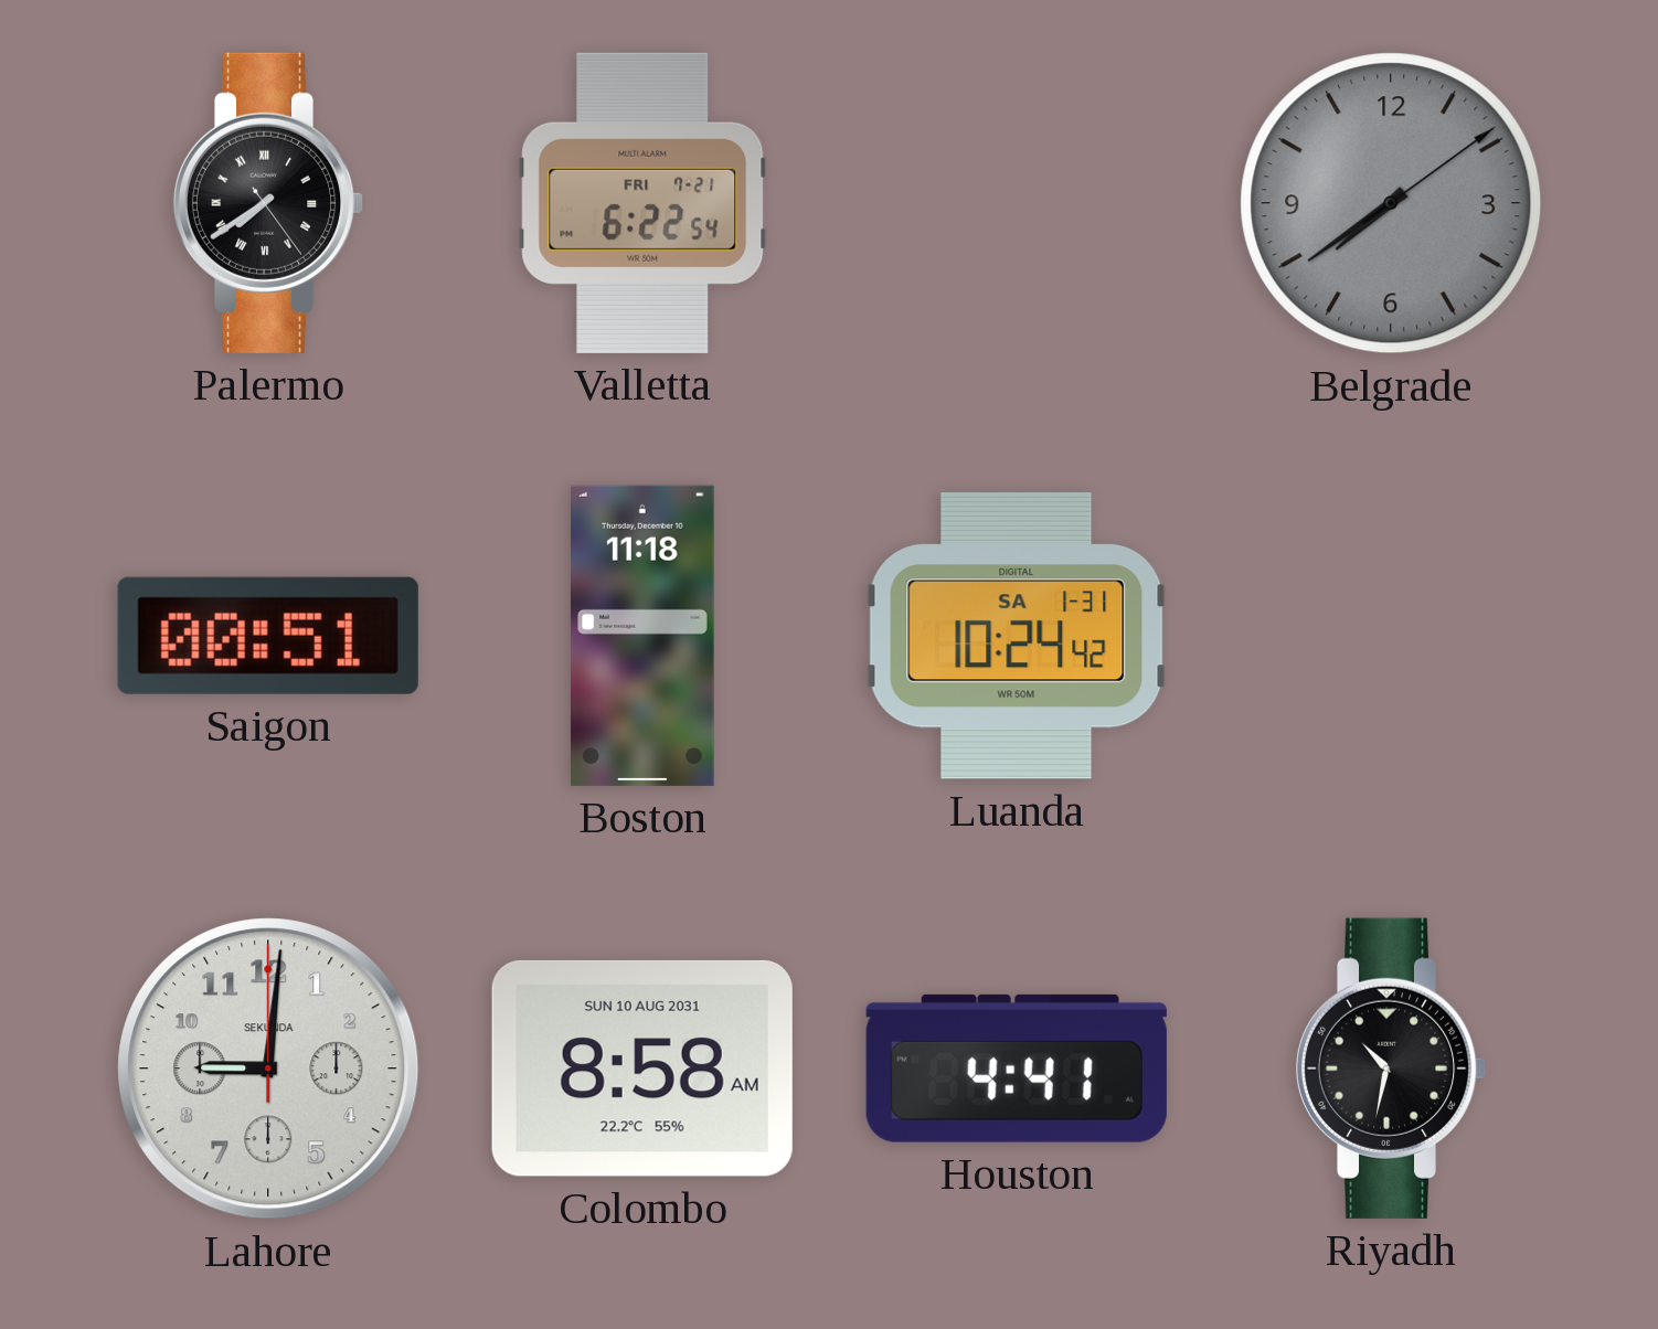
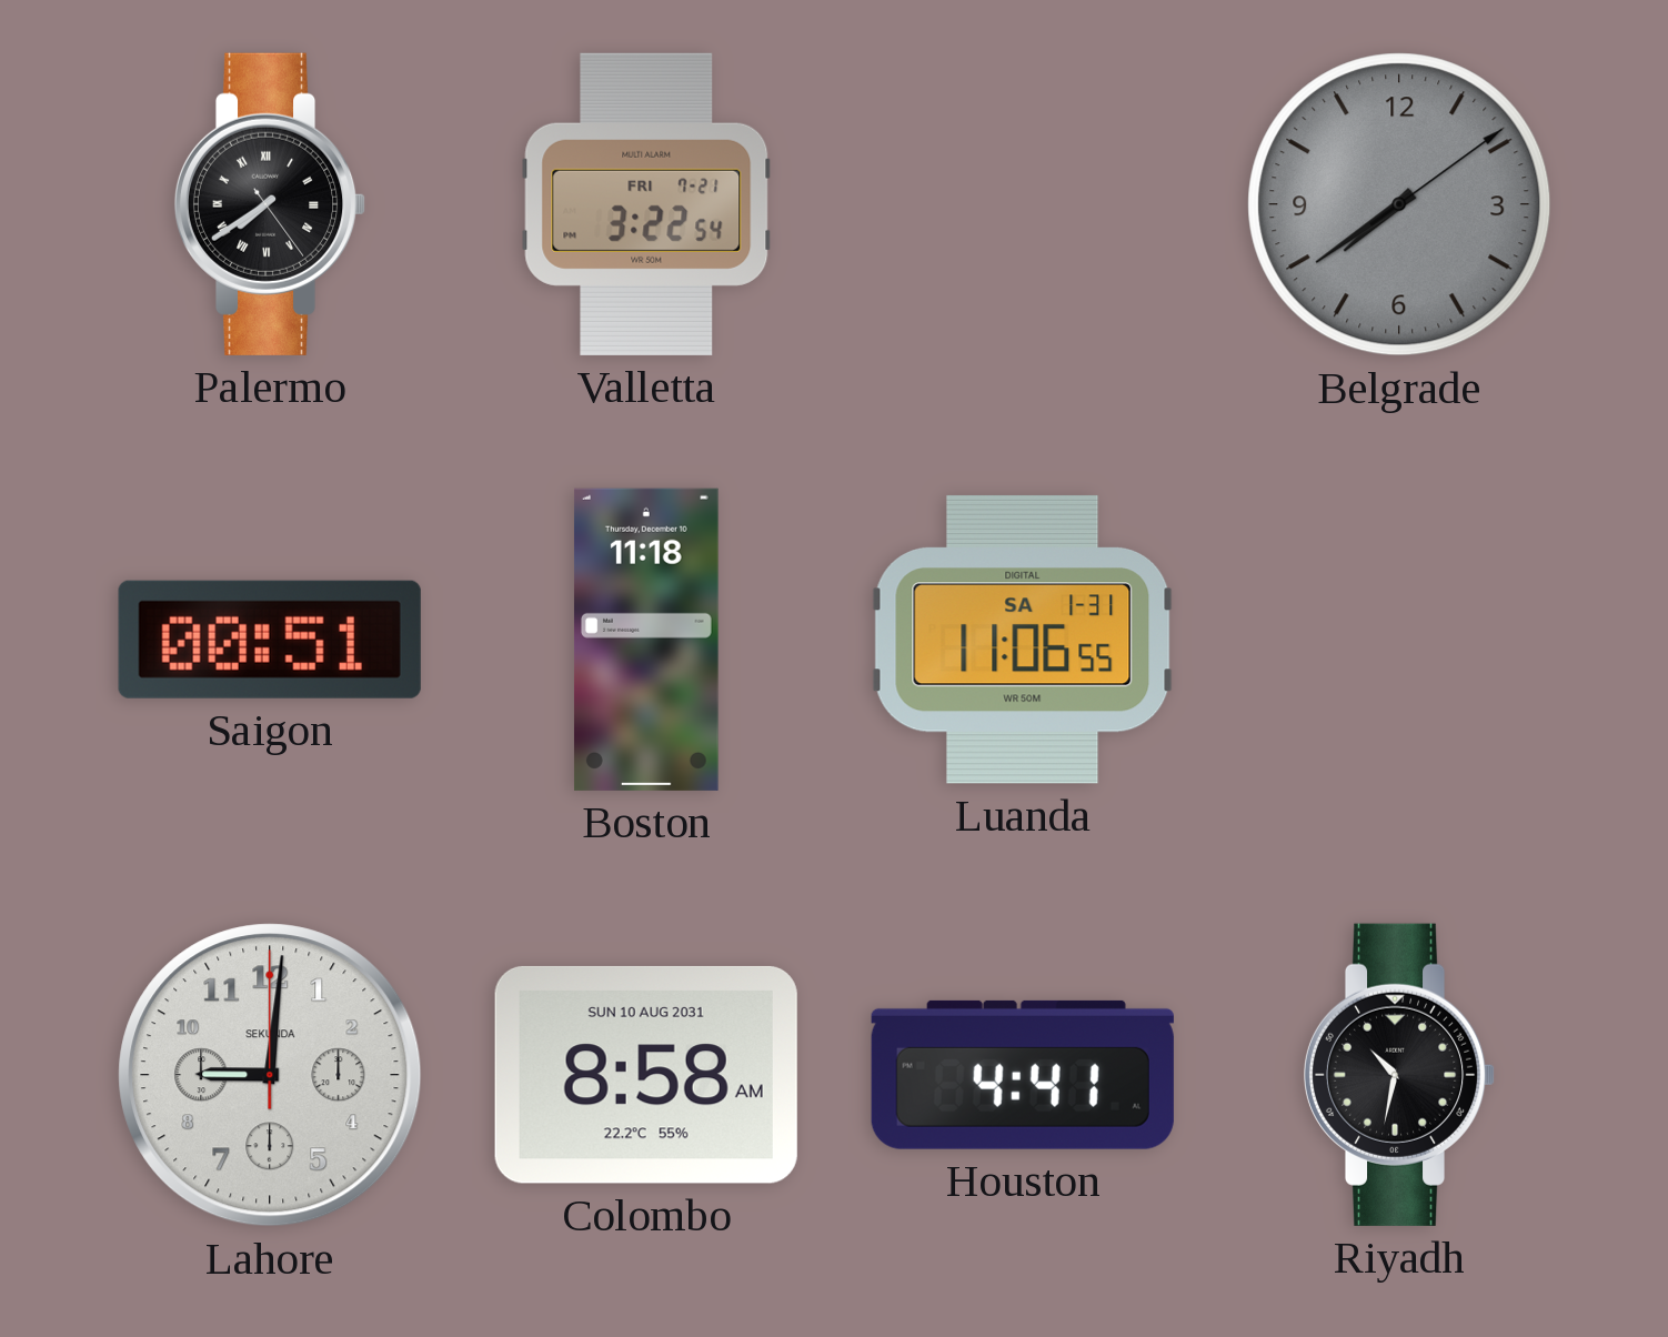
Valletta: 6:22 -> 3:22
Luanda: 10:24 -> 11:06
